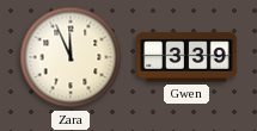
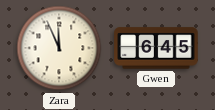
Gwen: 3:39 -> 6:45
